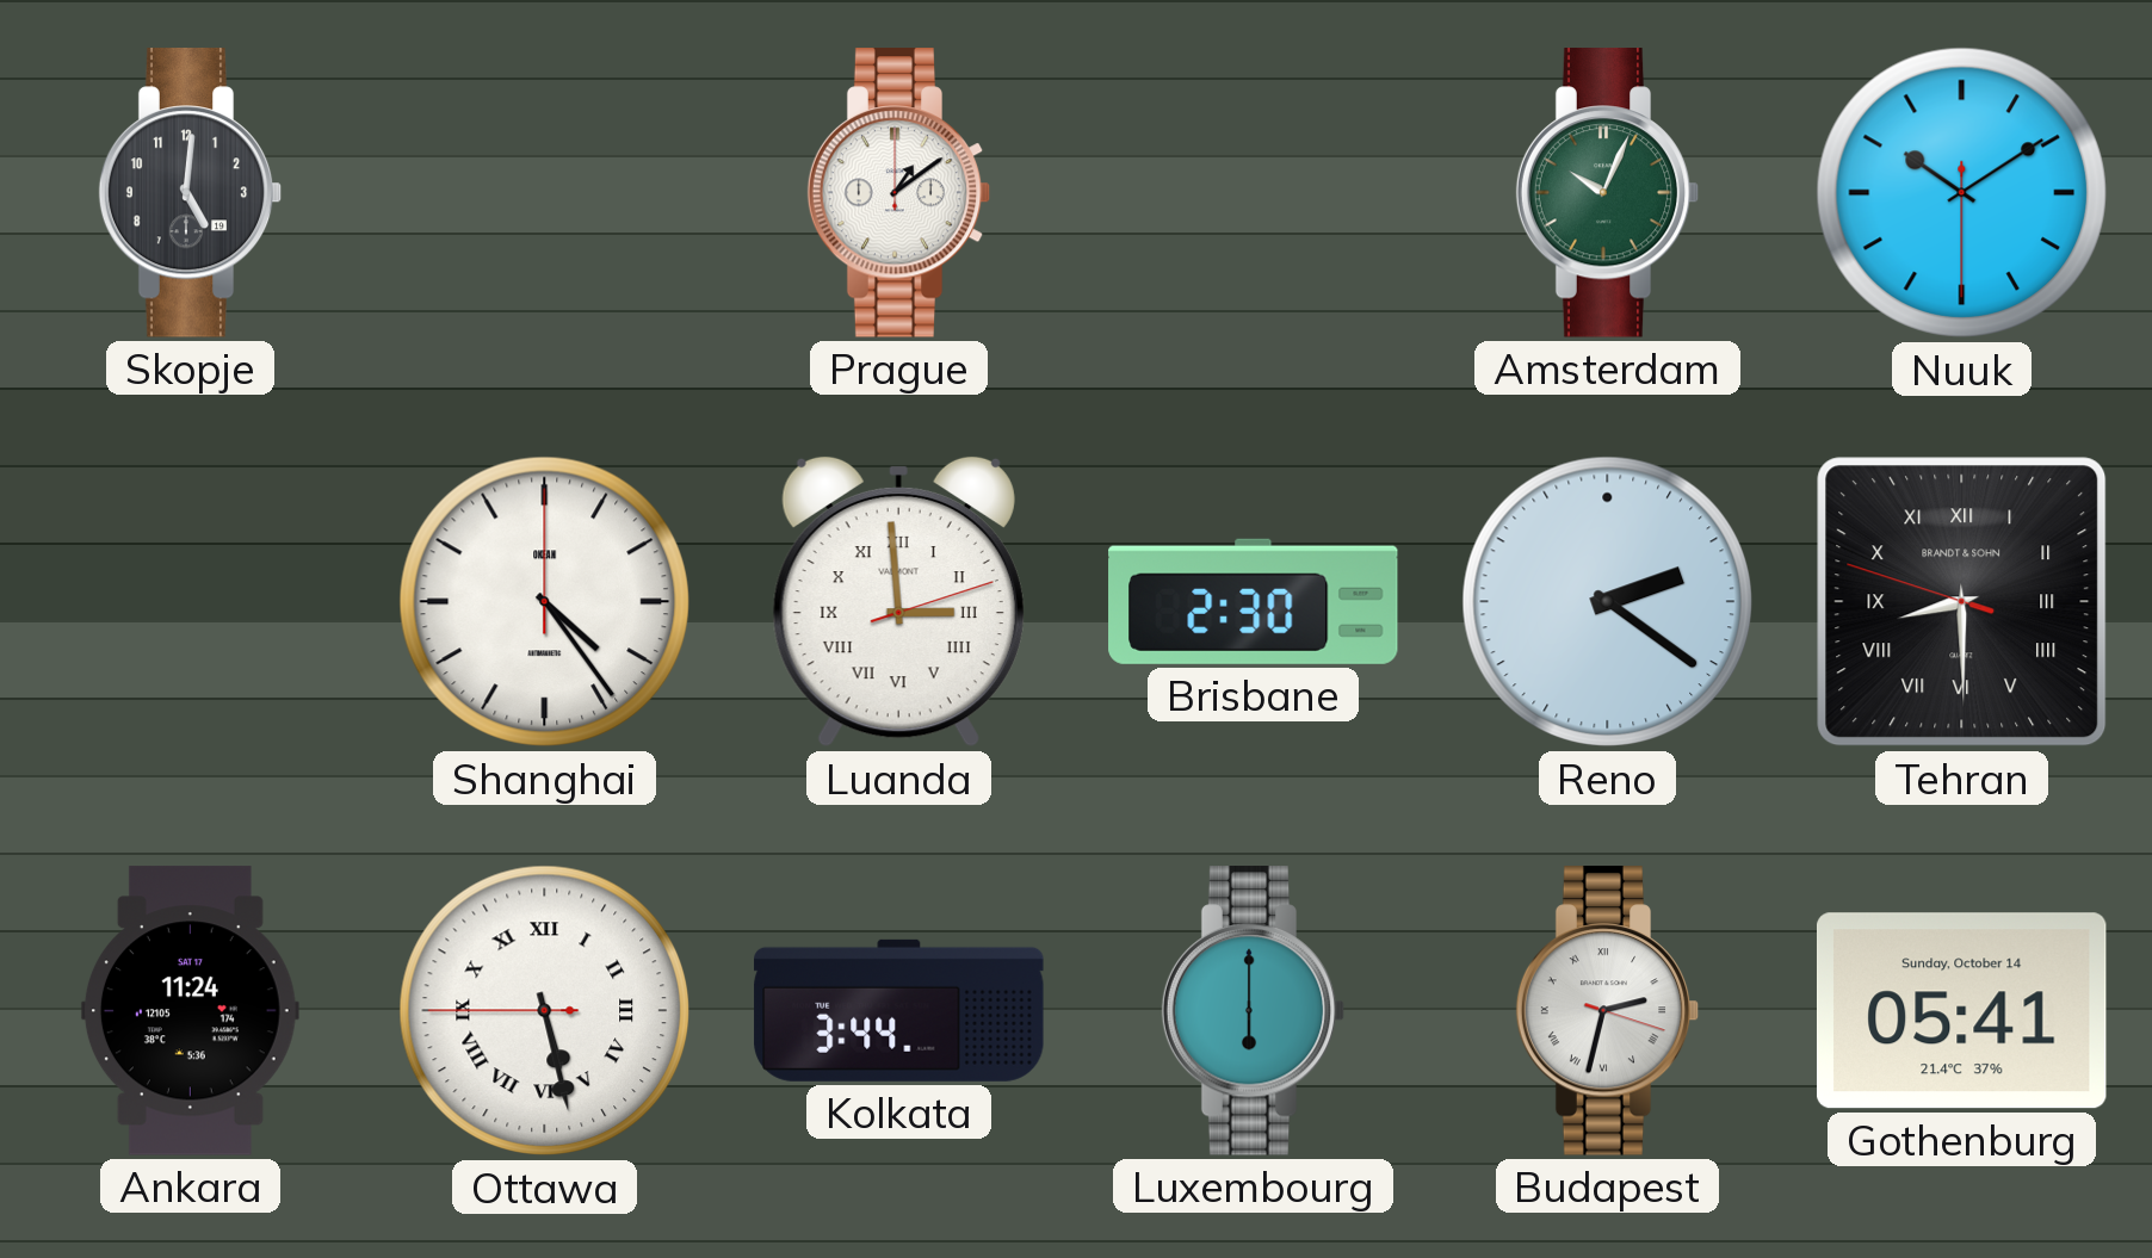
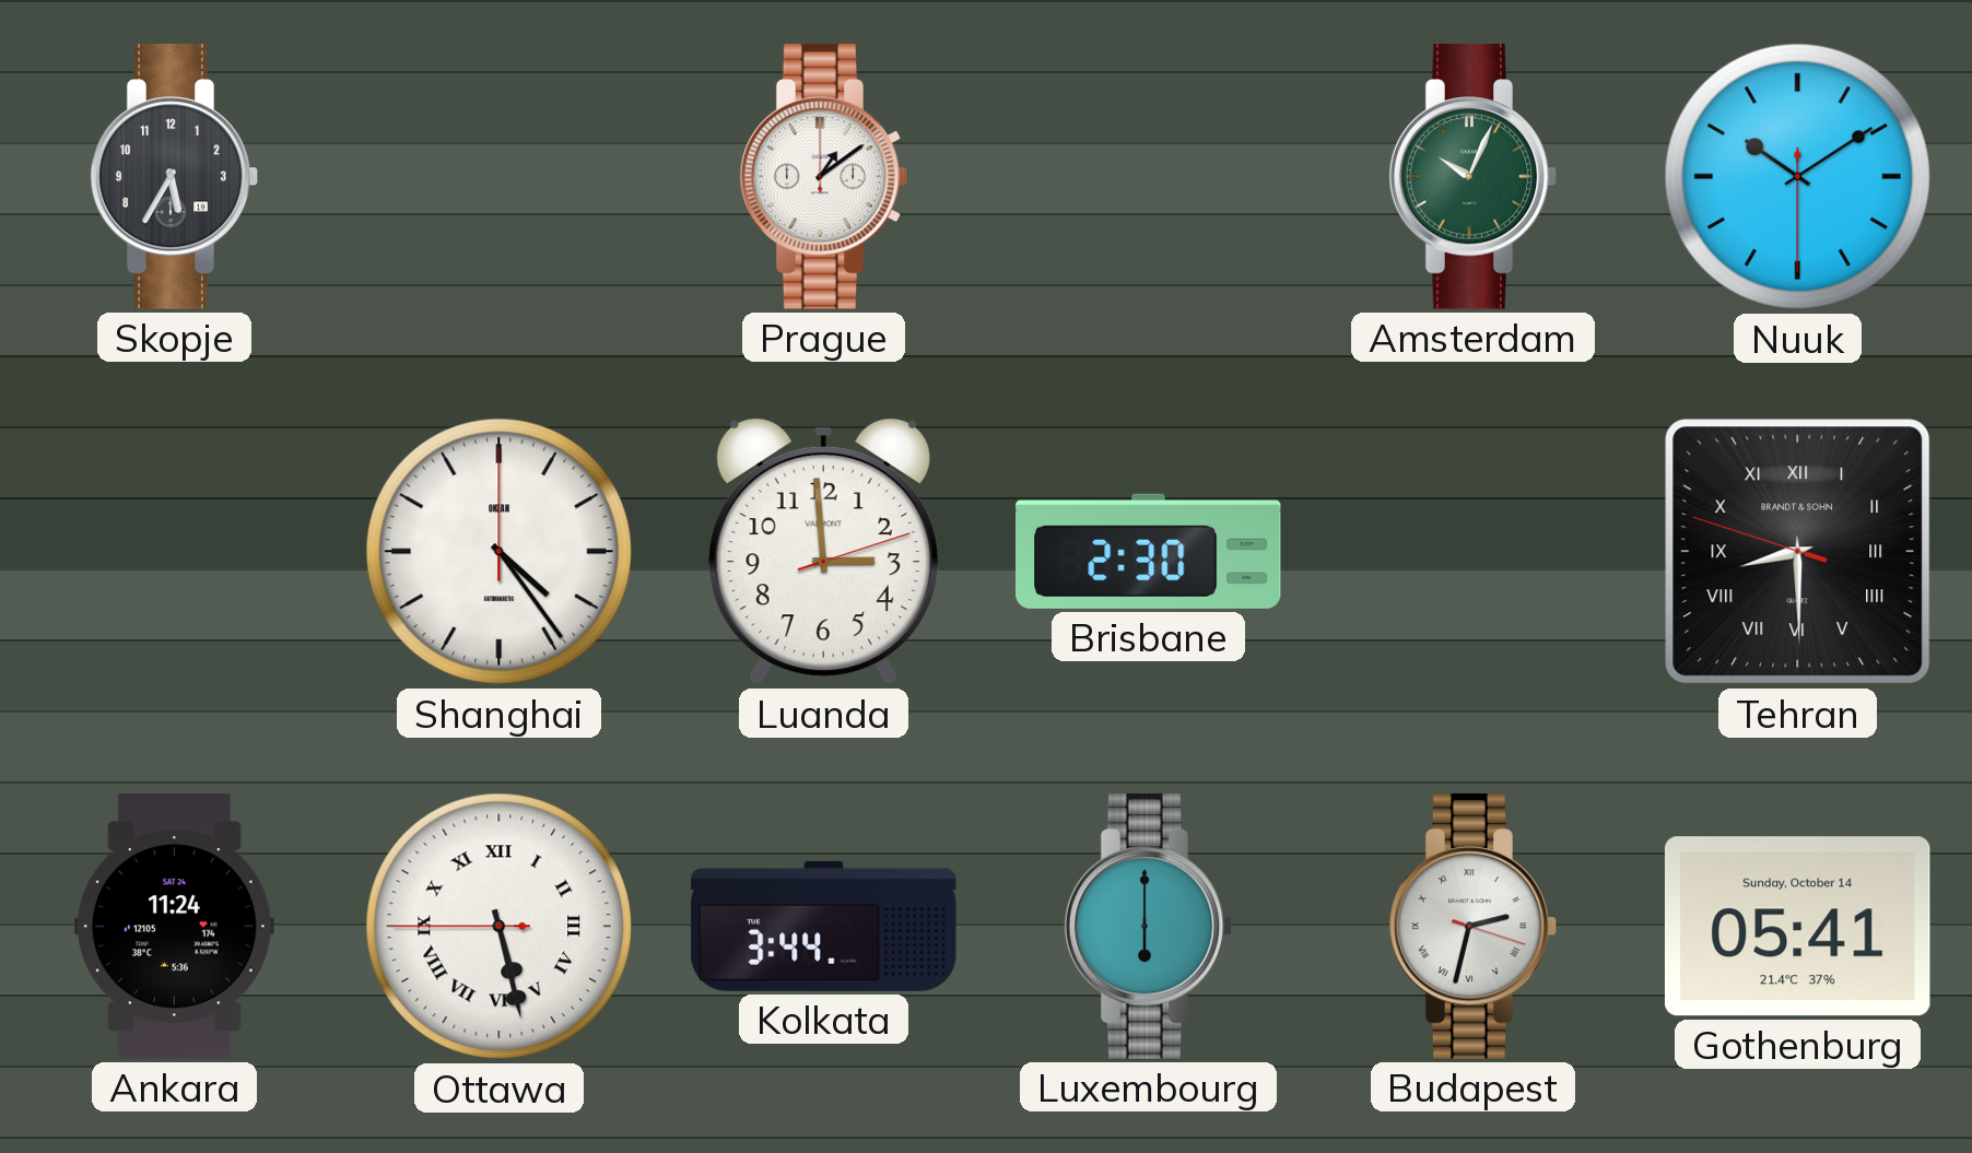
Skopje: 5:01 -> 5:35
Luanda numerals: Roman -> Arabic
Reno: 2:21 -> none
Ankara date: SAT 17 -> SAT 24
